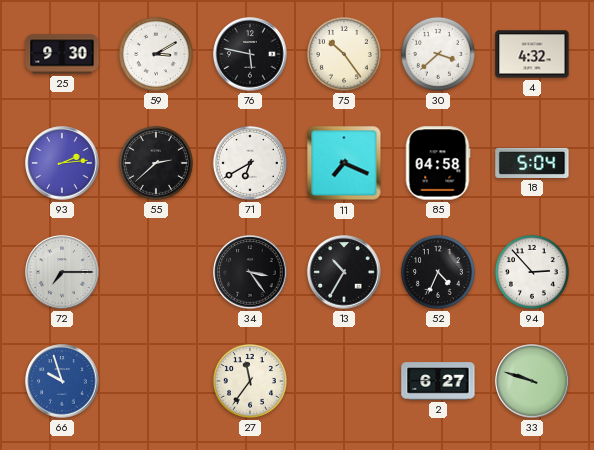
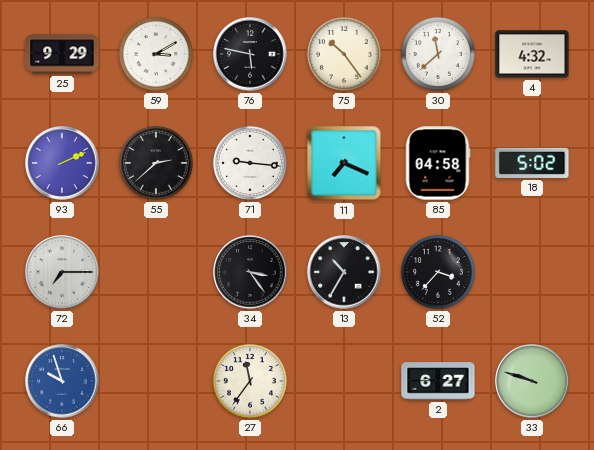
25: 9:30 -> 9:29
30: 3:38 -> 11:38
93: 2:14 -> 2:11
71: 6:40 -> 9:16
18: 5:04 -> 5:02
52: 4:34 -> 3:37
94: 2:53 -> none
